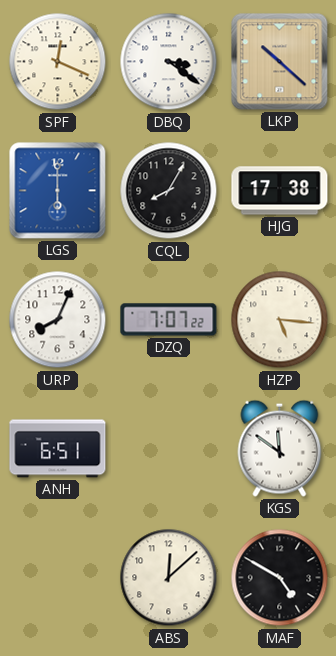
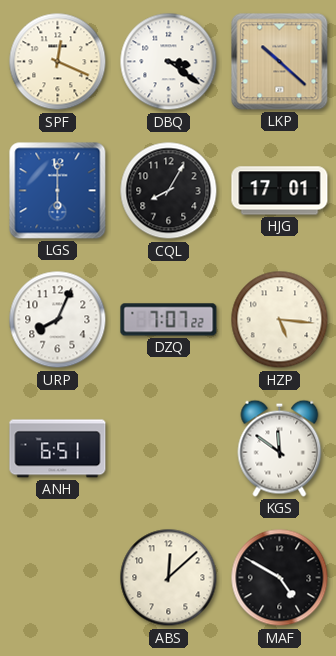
HJG: 17:38 -> 17:01
